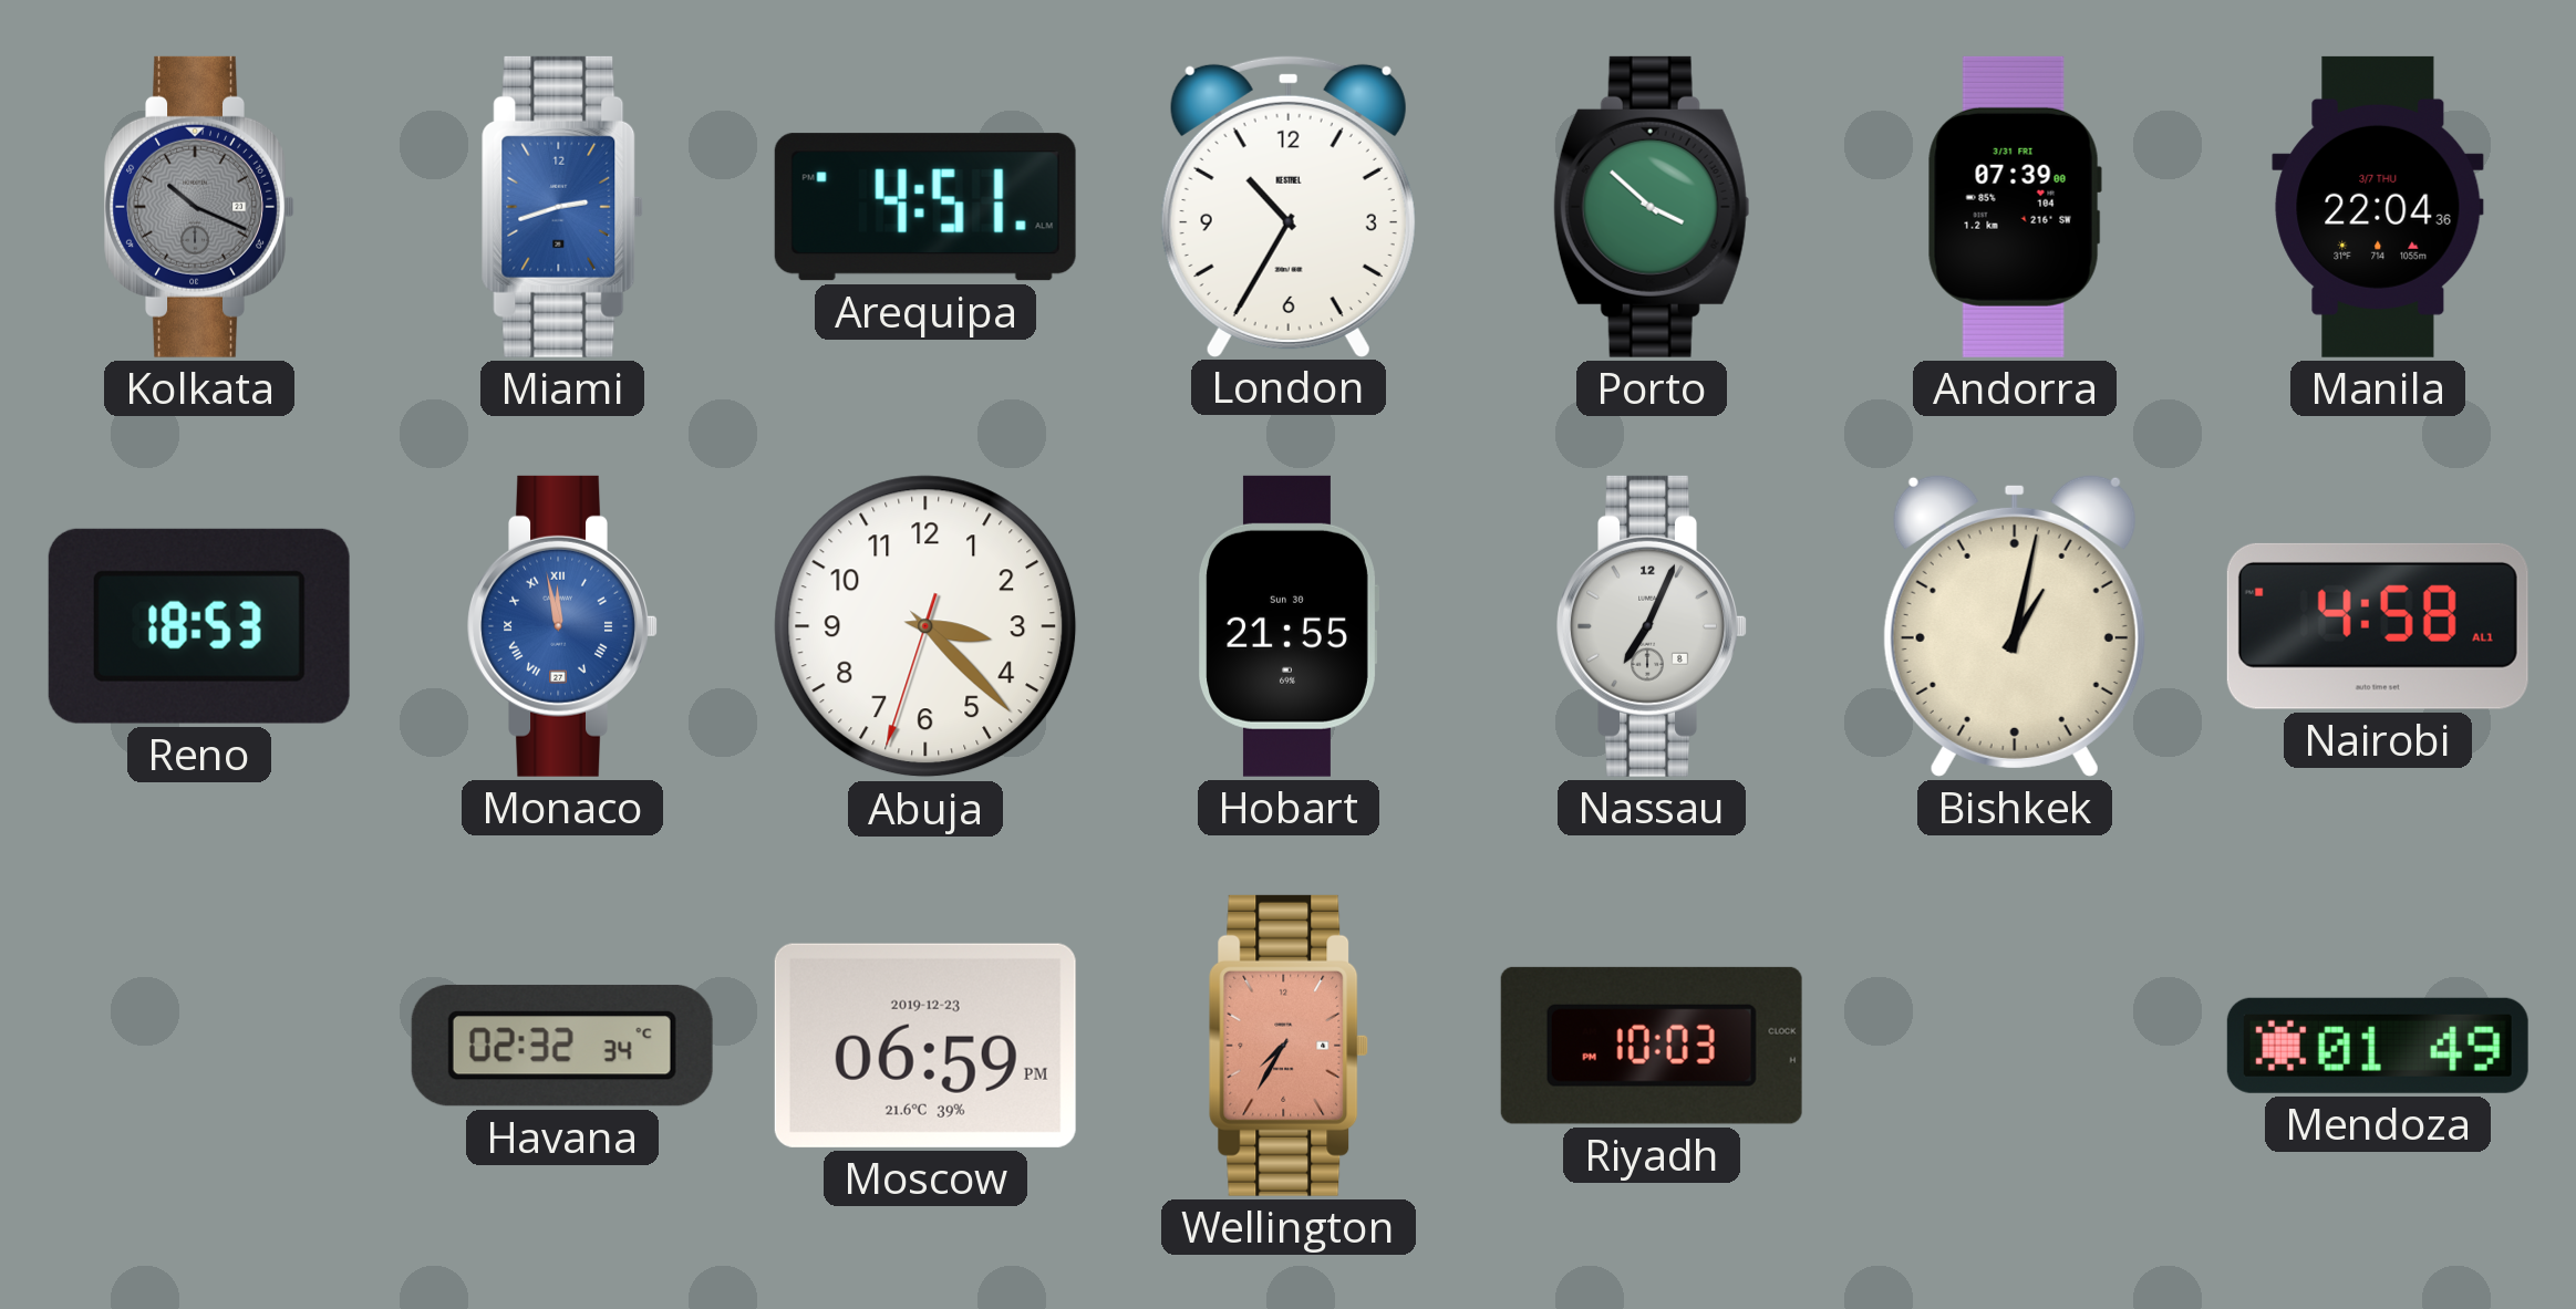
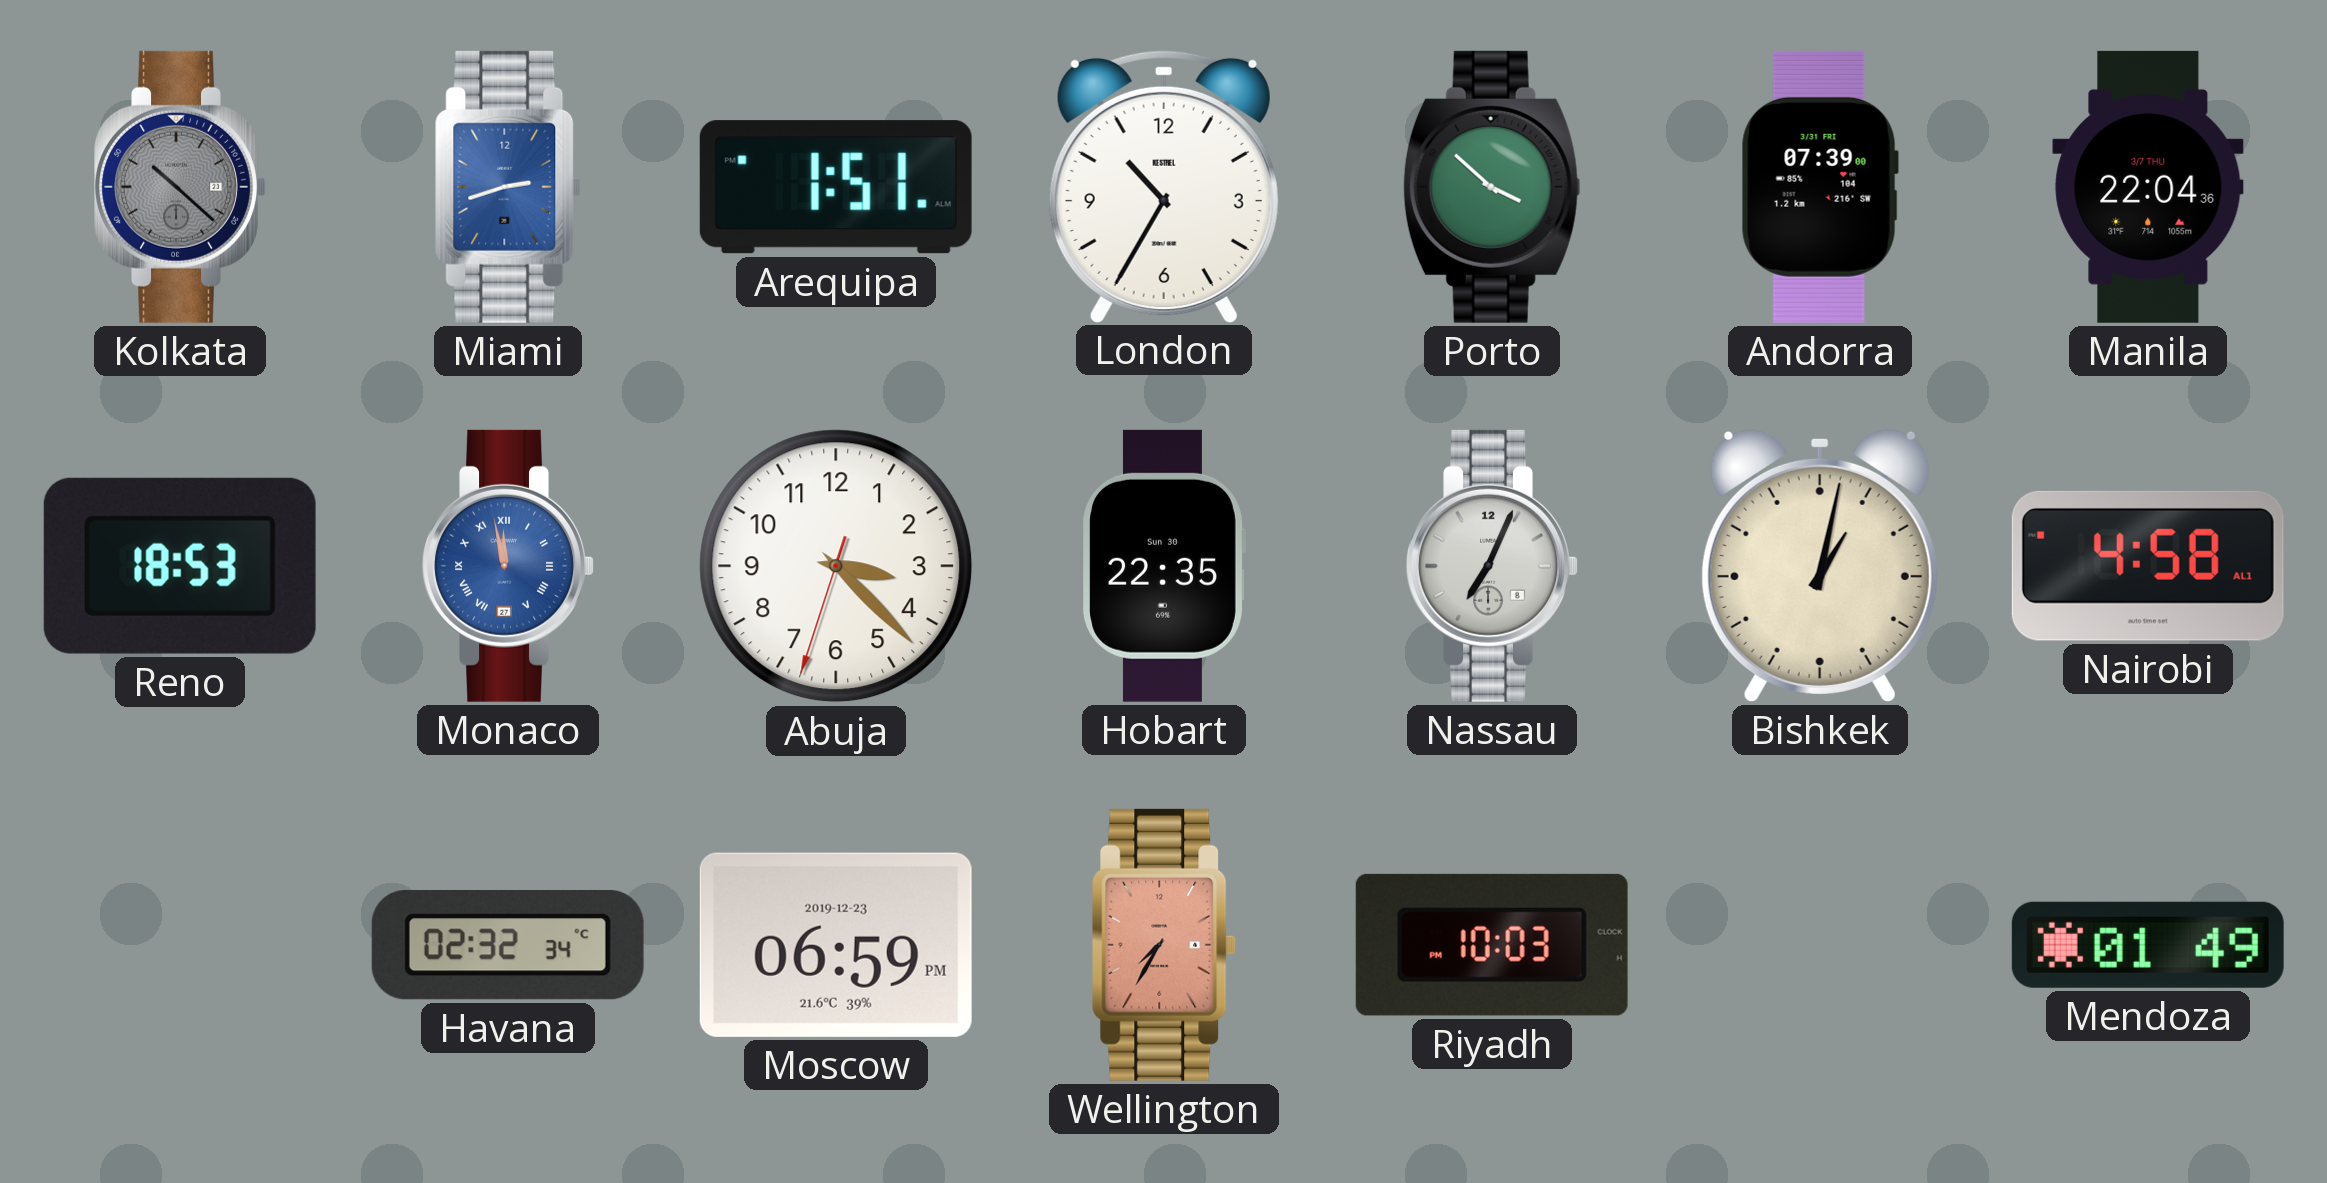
Kolkata: 10:19 -> 10:22
Arequipa: 4:51 -> 1:51
Hobart: 21:55 -> 22:35
